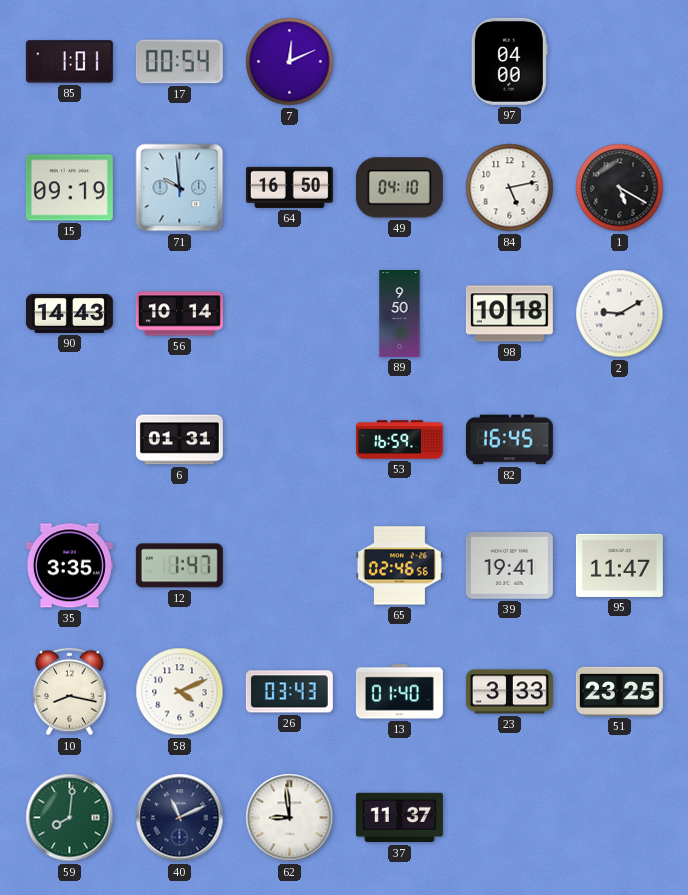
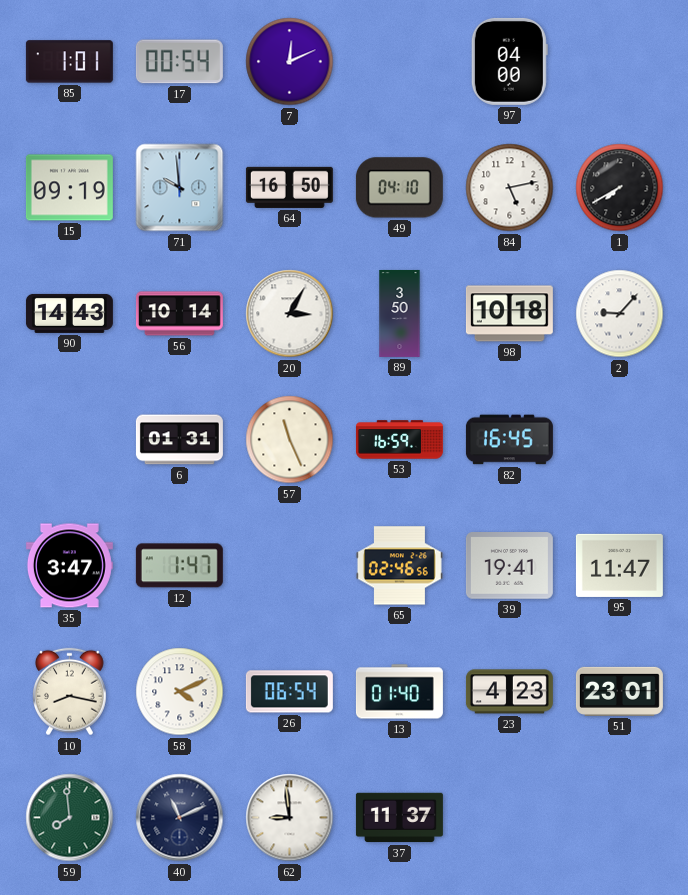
1: 5:20 -> 7:40
20: none -> 3:05
89: 9:50 -> 3:50
2: 9:10 -> 9:07
57: none -> 11:26
35: 3:35 -> 3:47
26: 03:43 -> 06:54
23: 3:33 -> 4:23
51: 23:25 -> 23:01
59: 8:01 -> 7:59
